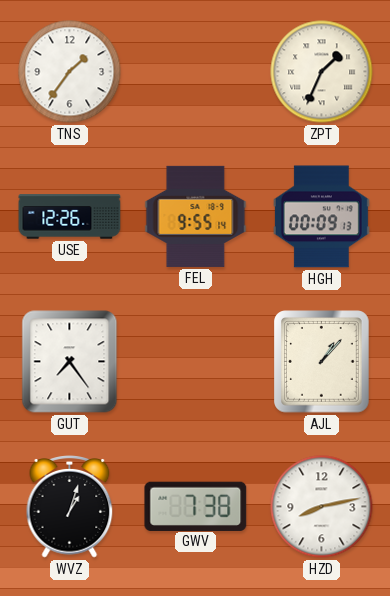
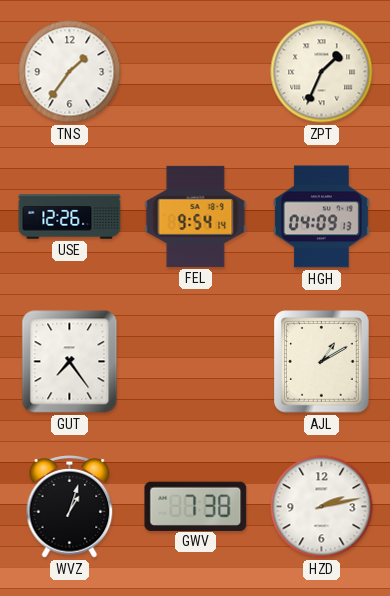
FEL: 9:55 -> 9:54
HGH: 00:09 -> 04:09
AJL: 1:07 -> 1:10
HZD: 8:13 -> 2:13
